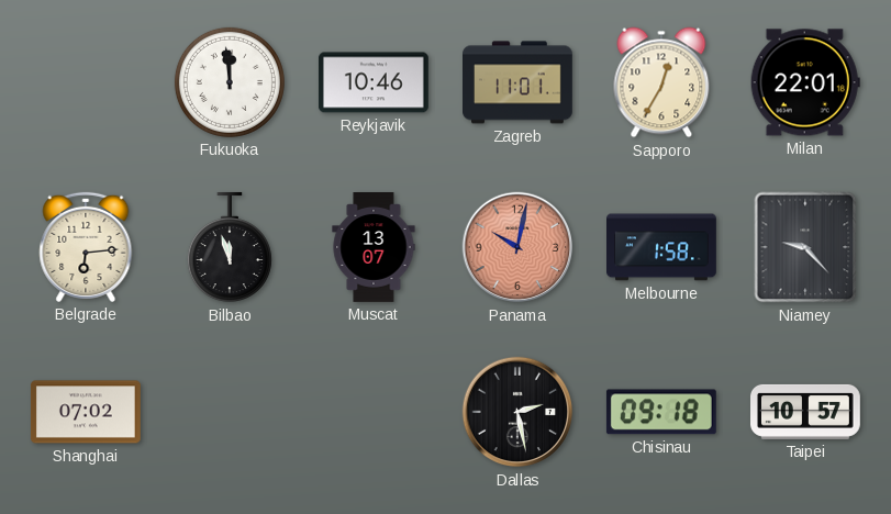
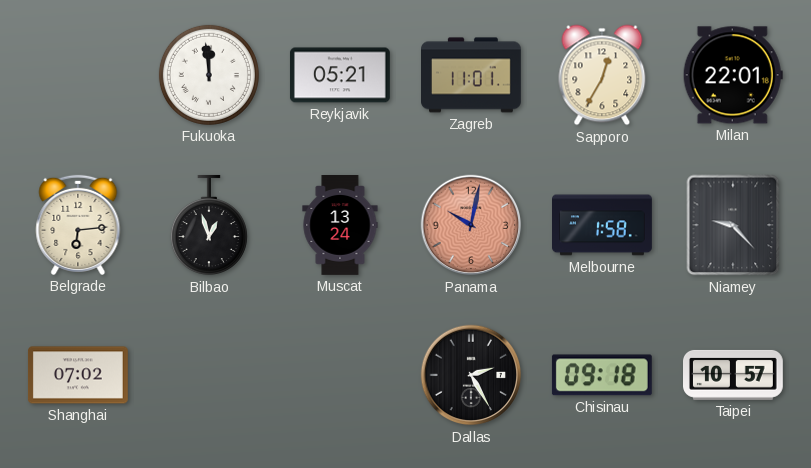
Reykjavik: 10:46 -> 05:21
Bilbao: 11:57 -> 12:57
Muscat: 13:07 -> 13:24
Dallas: 2:28 -> 2:25
